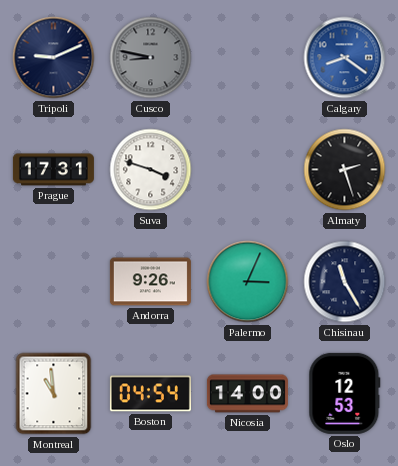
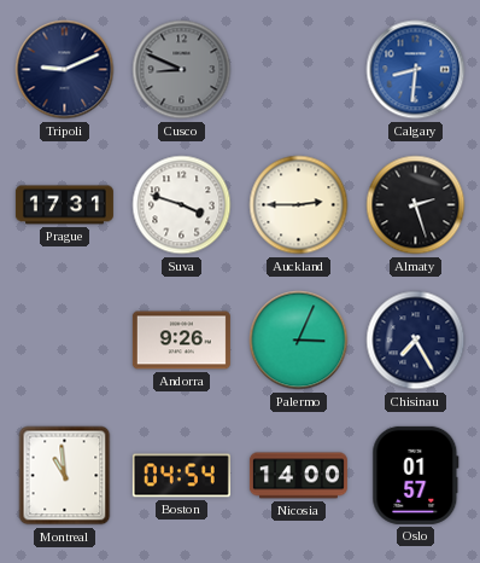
Cusco: 8:47 -> 8:49
Calgary: 8:21 -> 8:31
Auckland: none -> 2:45
Chisinau: 11:25 -> 7:25
Oslo: 12:53 -> 01:57
